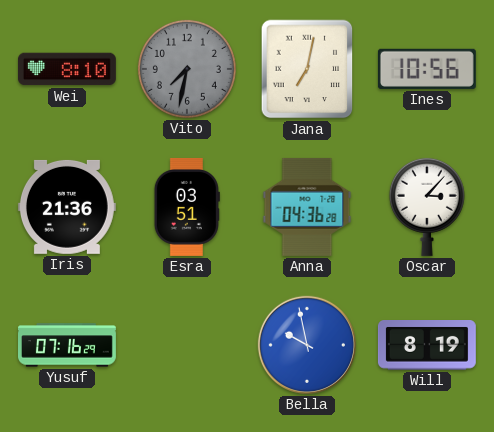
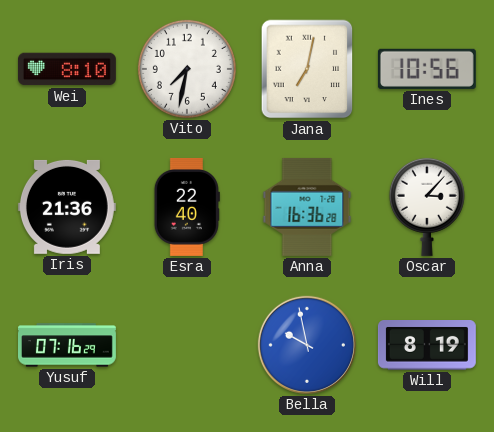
Vito dial: grey -> white
Esra: 03:51 -> 22:40
Anna: 04:36 -> 16:36
